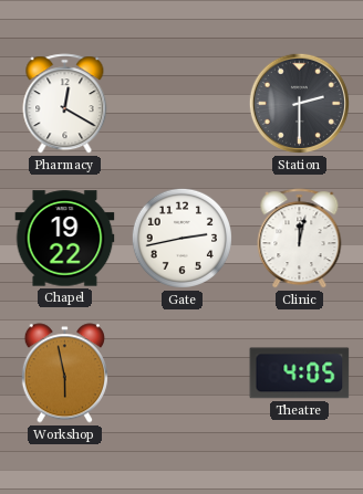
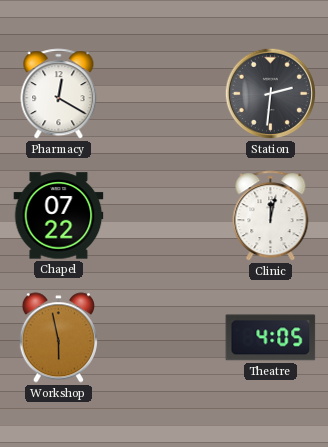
Station: 2:30 -> 2:31
Chapel: 19:22 -> 07:22
Gate: 2:43 -> none
